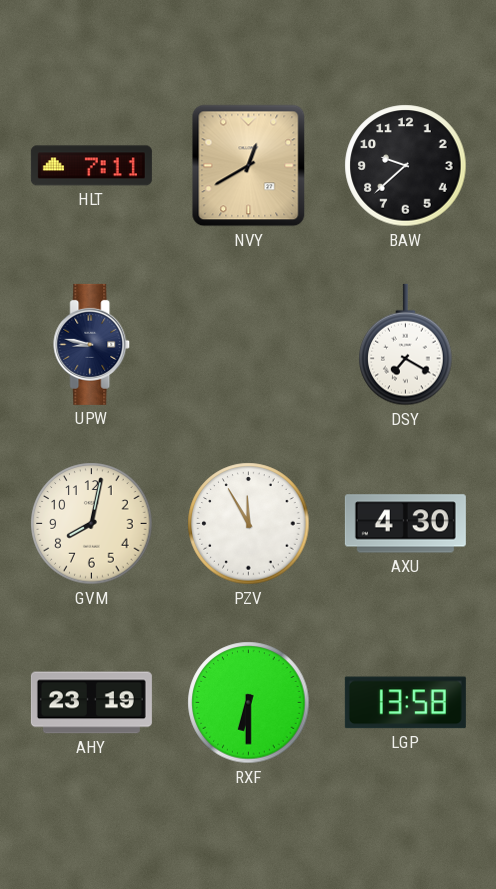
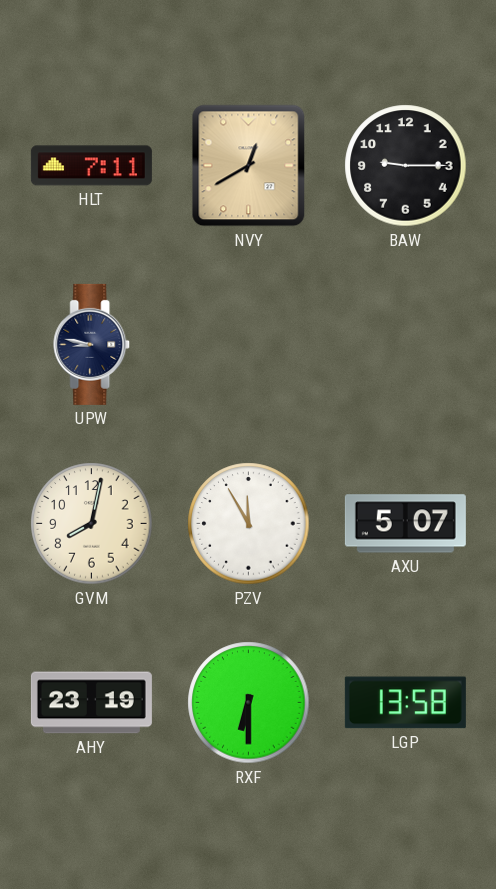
BAW: 9:38 -> 9:15
DSY: 7:20 -> none
AXU: 4:30 -> 5:07
